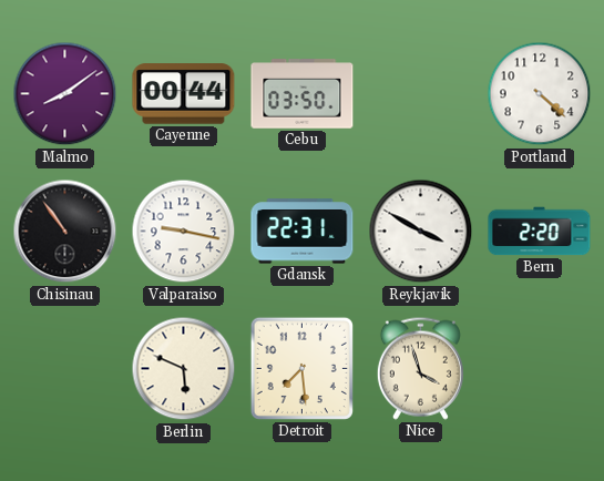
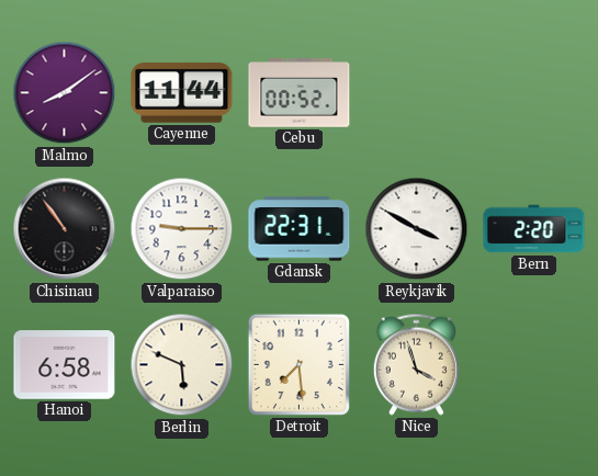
Cayenne: 00:44 -> 11:44
Cebu: 03:50 -> 00:52
Portland: 4:22 -> none
Valparaiso: 9:17 -> 9:15
Hanoi: none -> 6:58
